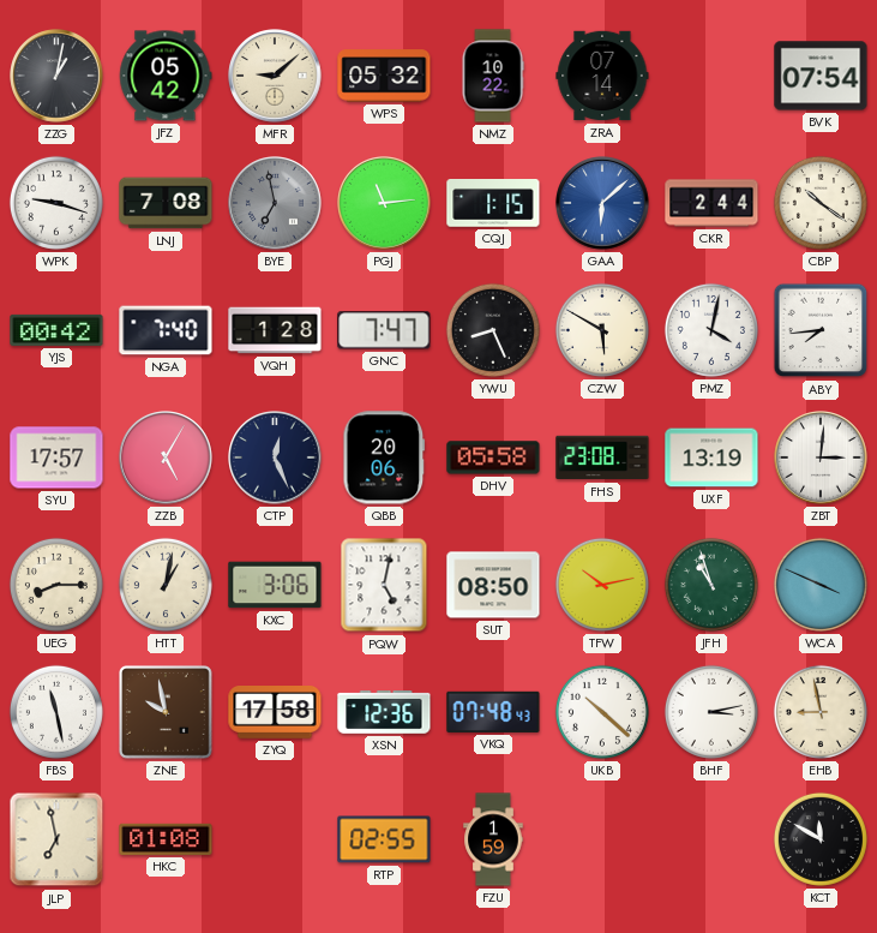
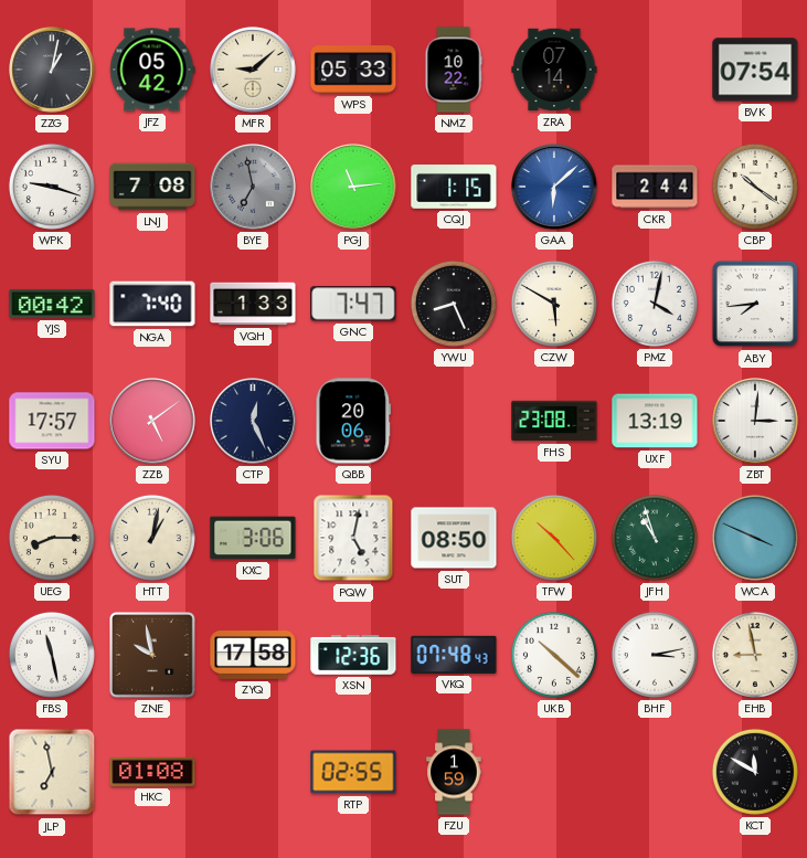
WPS: 05:32 -> 05:33
VQH: 1:28 -> 1:33
ZZB: 5:05 -> 5:09
DHV: 05:58 -> none
TFW: 10:13 -> 10:23
